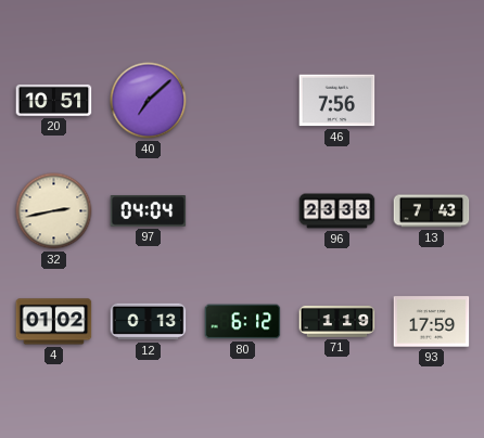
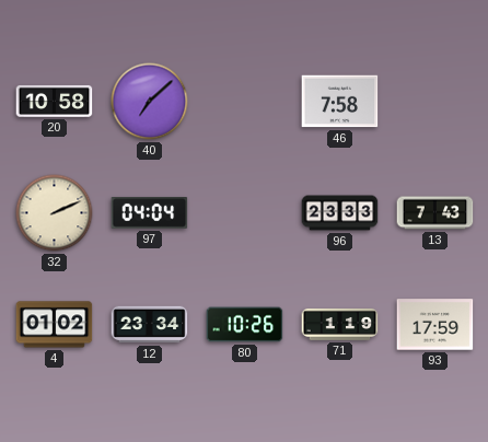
20: 10:51 -> 10:58
46: 7:56 -> 7:58
32: 2:43 -> 2:11
12: 0:13 -> 23:34
80: 6:12 -> 10:26
